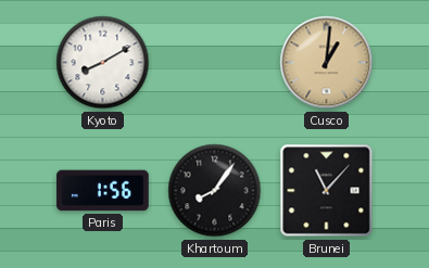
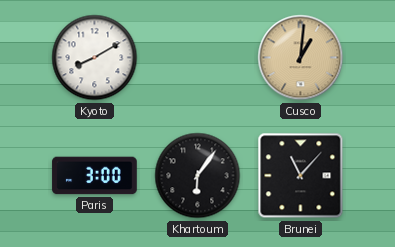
Paris: 1:56 -> 3:00
Khartoum: 8:06 -> 6:06
